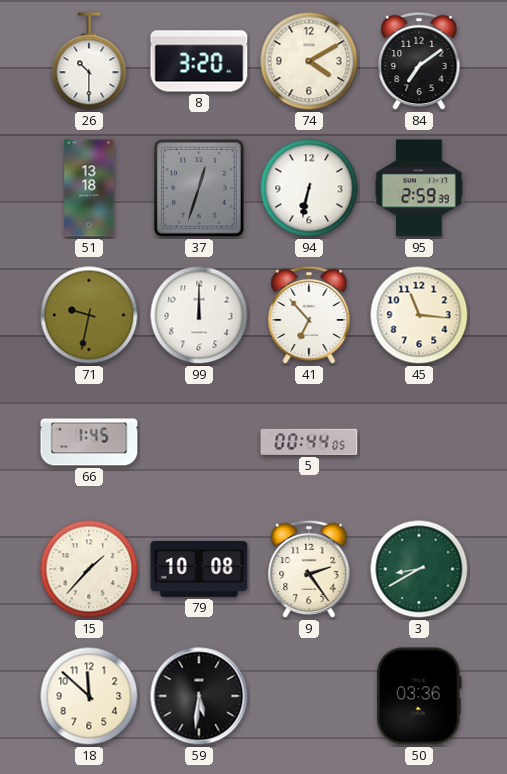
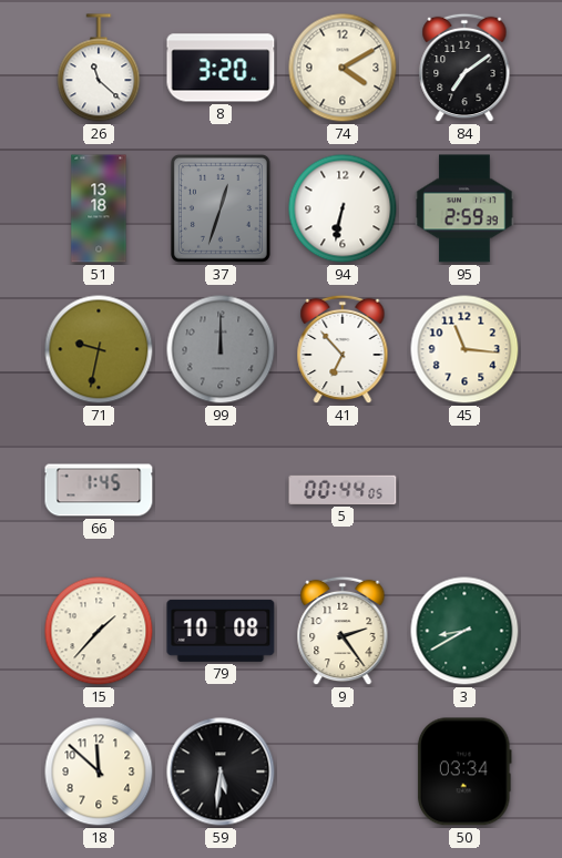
26: 10:30 -> 11:22
99 dial: white -> grey
50: 03:36 -> 03:34
